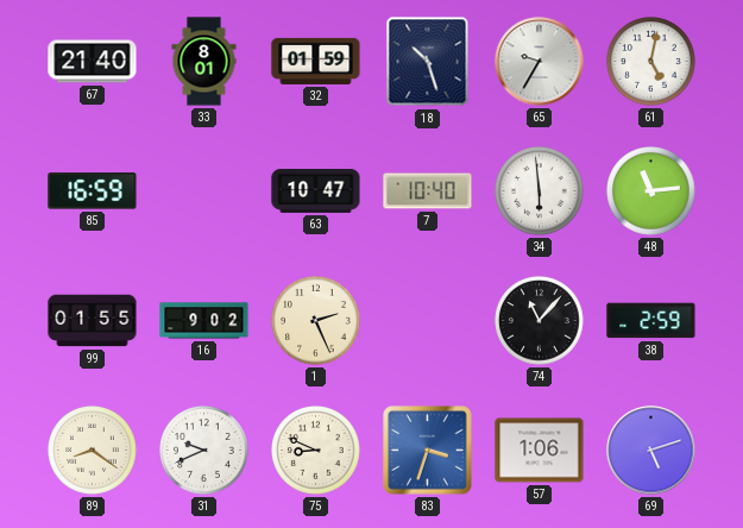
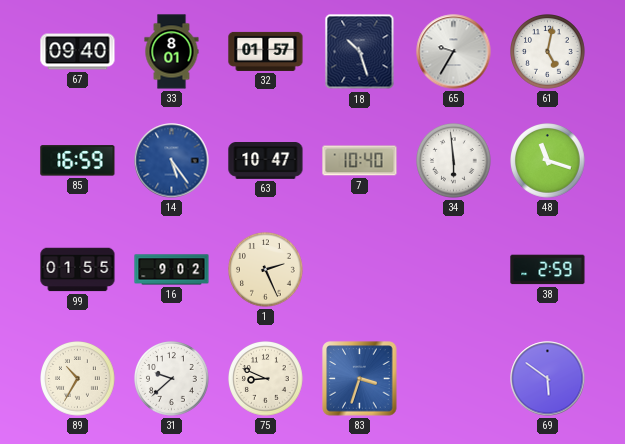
67: 21:40 -> 09:40
32: 01:59 -> 01:57
14: none -> 5:24
48: 11:14 -> 11:18
74: 11:07 -> none
89: 8:21 -> 10:35
31: 9:41 -> 9:38
57: 1:06 -> none
69: 5:12 -> 5:51
